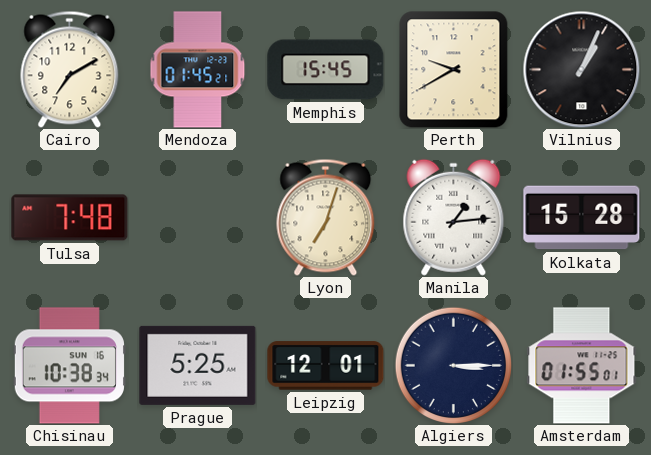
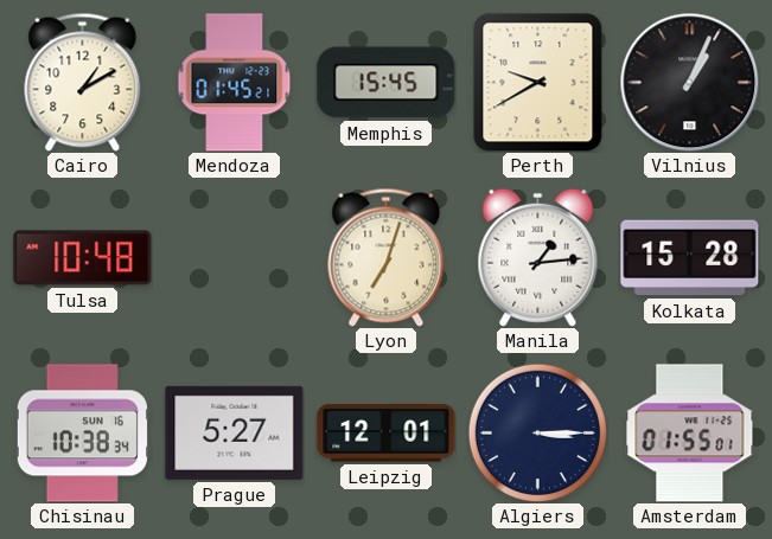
Cairo: 7:10 -> 1:10
Tulsa: 7:48 -> 10:48
Prague: 5:25 -> 5:27
